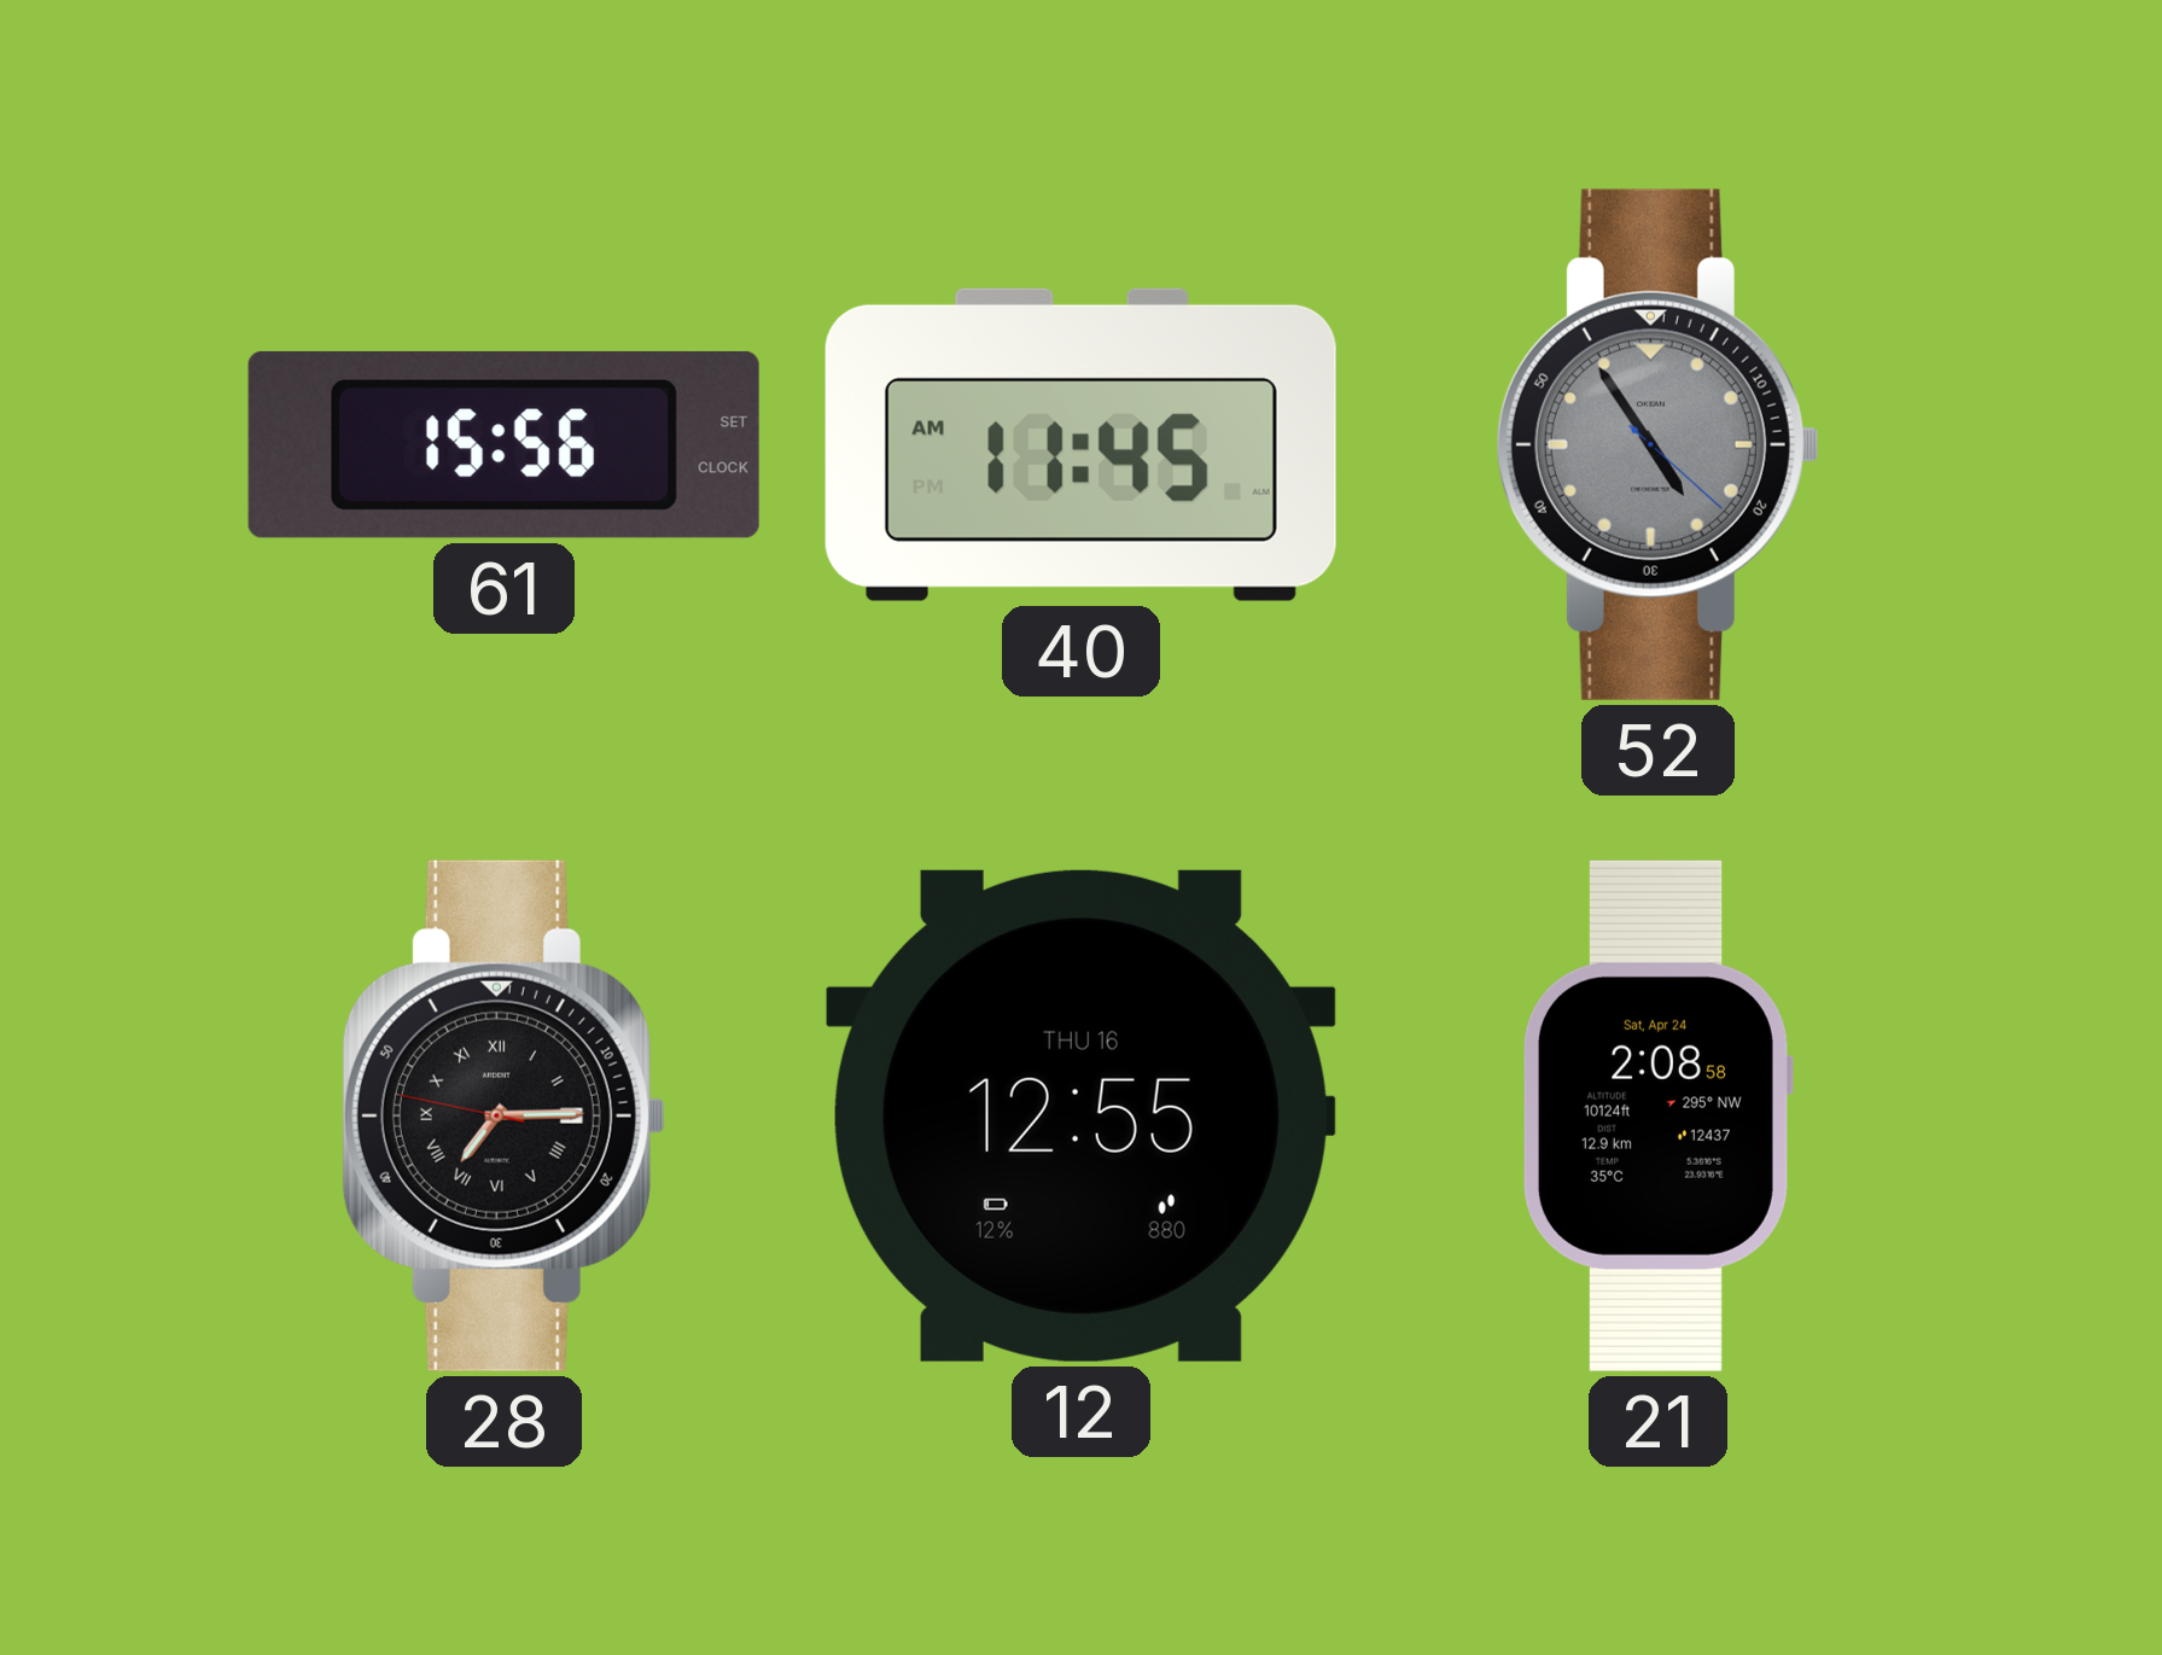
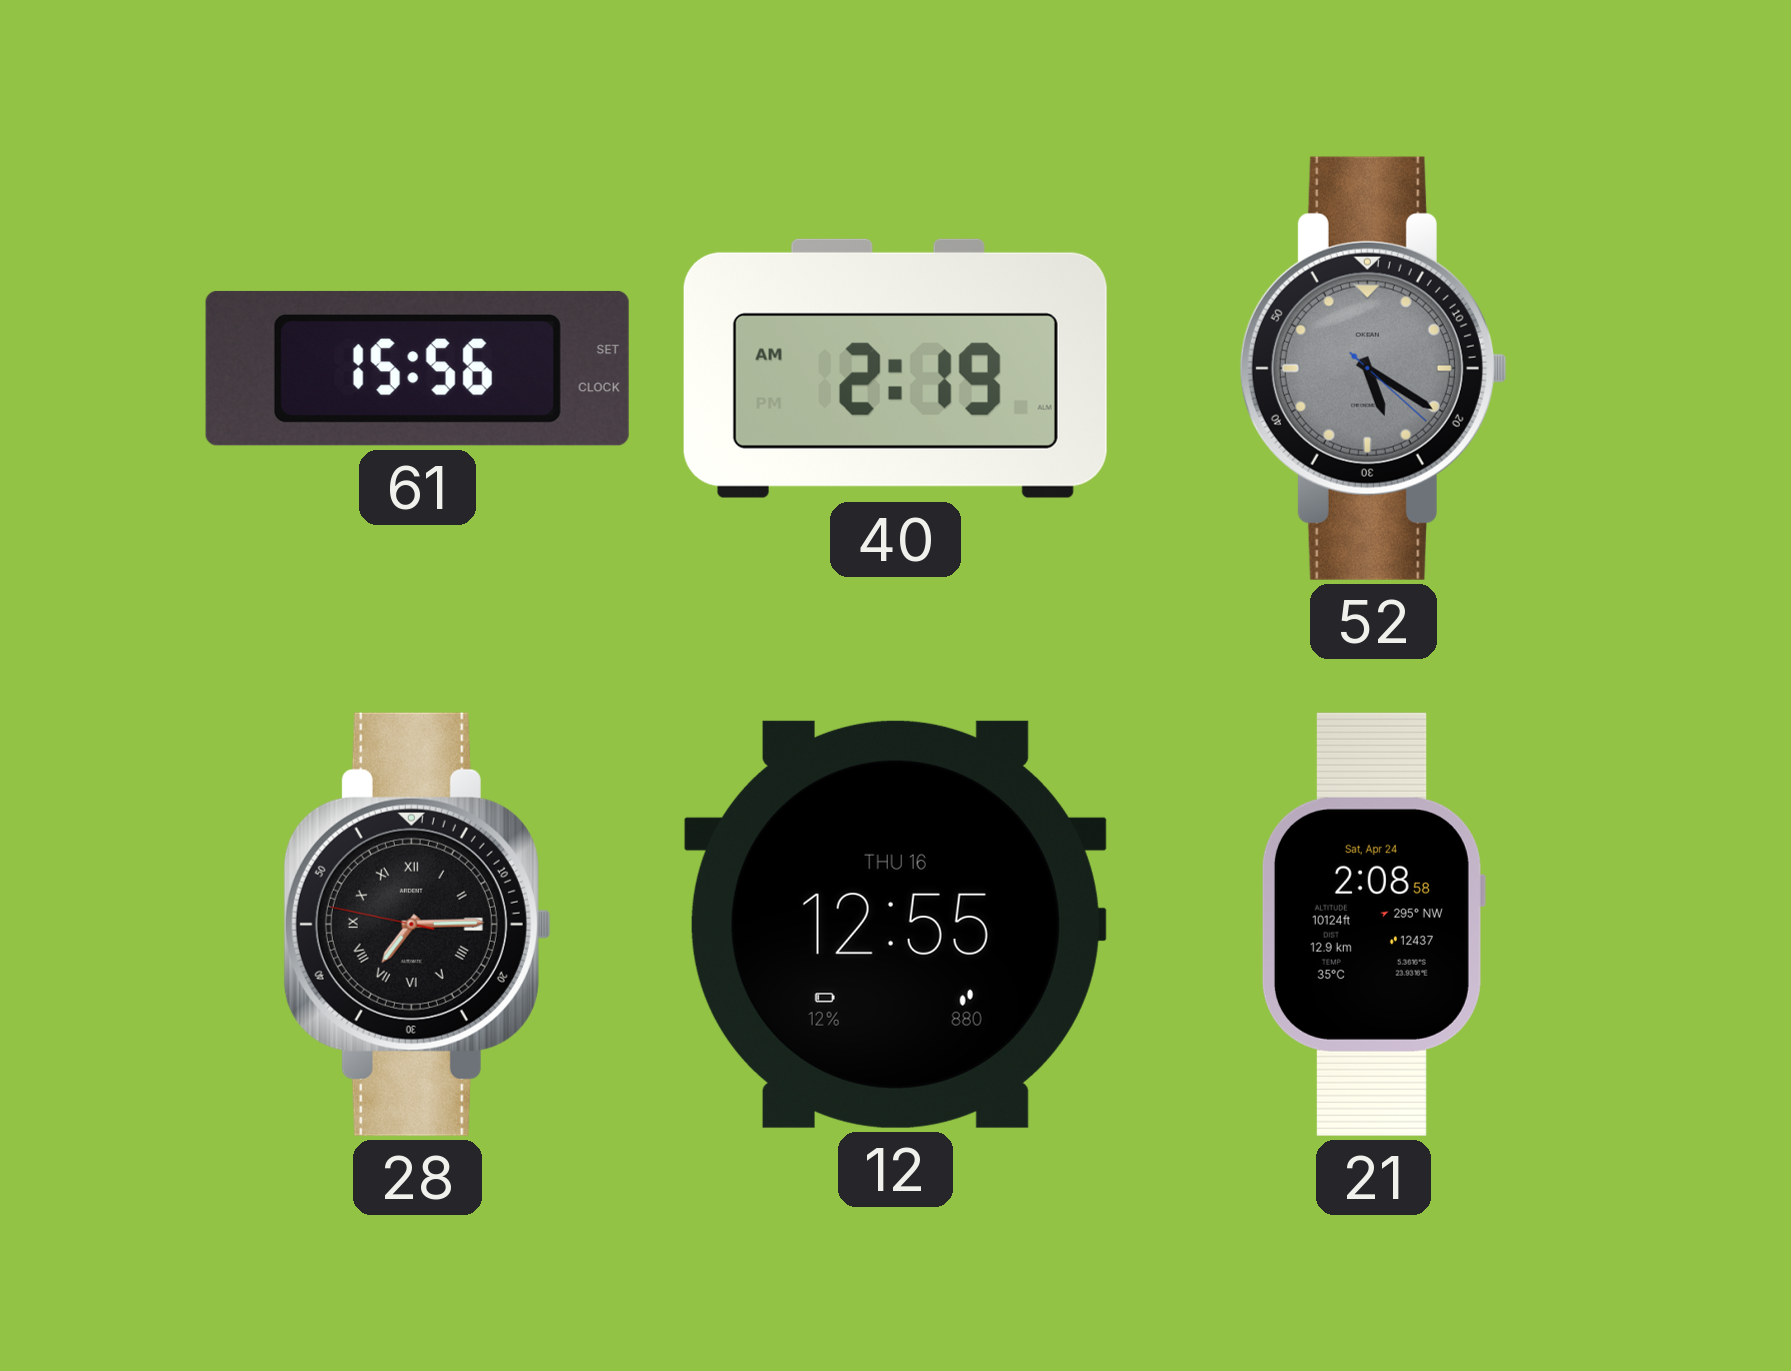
40: 11:45 -> 2:19
52: 4:54 -> 5:20
